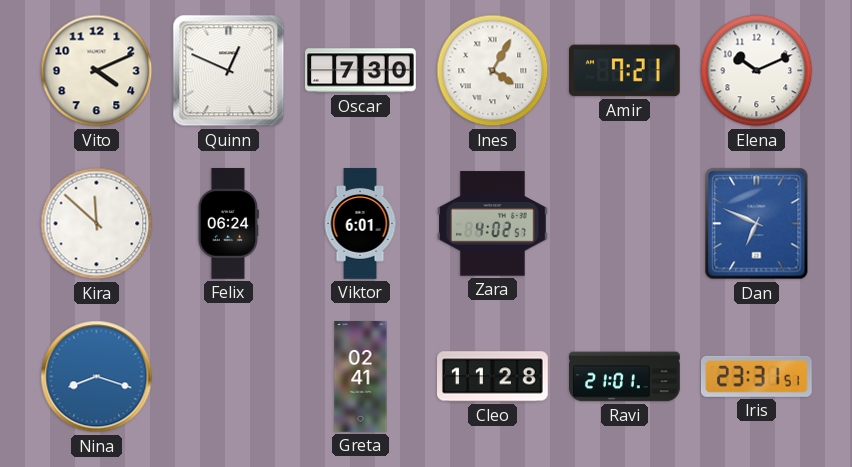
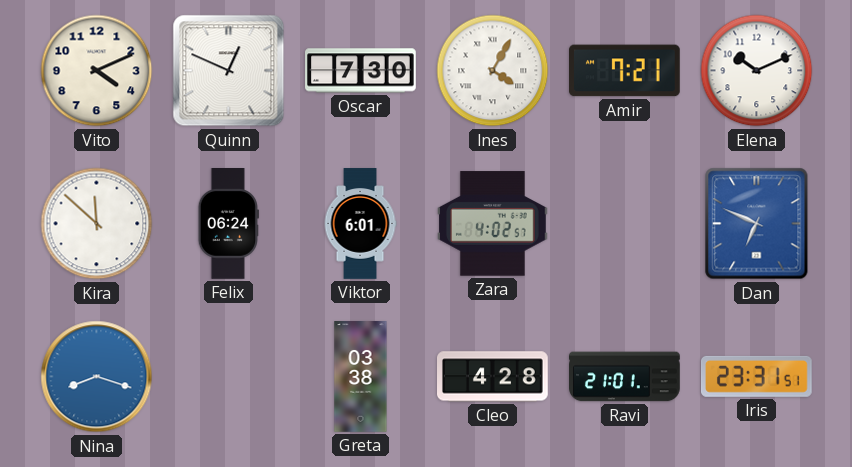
Greta: 02:41 -> 03:38
Cleo: 11:28 -> 4:28
